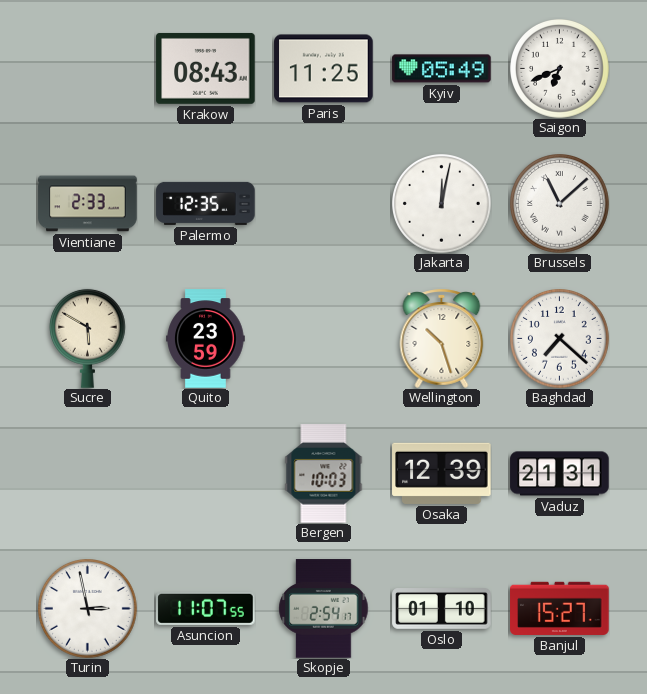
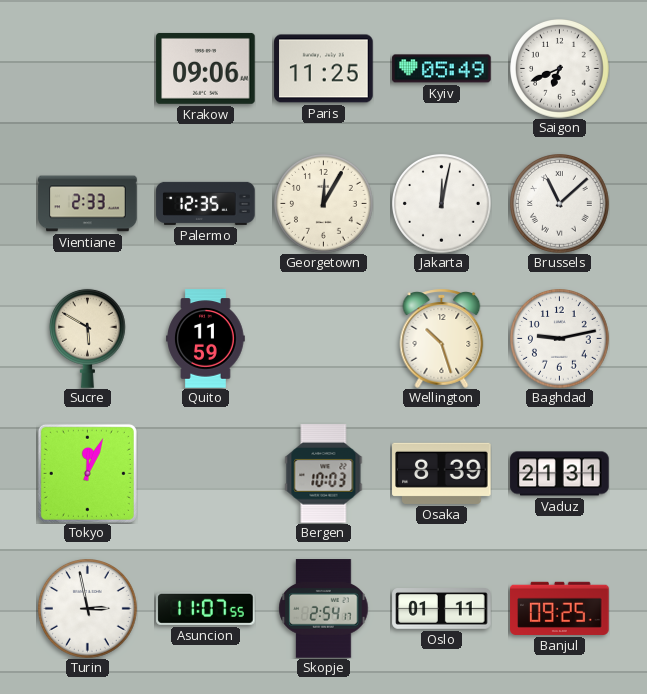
Krakow: 08:43 -> 09:06
Georgetown: none -> 12:05
Quito: 23:59 -> 11:59
Baghdad: 7:22 -> 9:13
Tokyo: none -> 12:04
Osaka: 12:39 -> 8:39
Oslo: 01:10 -> 01:11
Banjul: 15:27 -> 09:25
